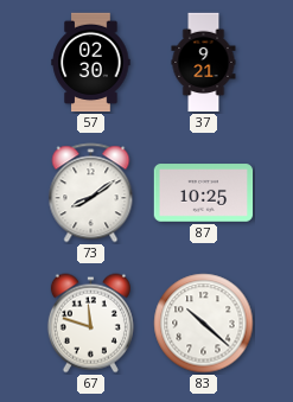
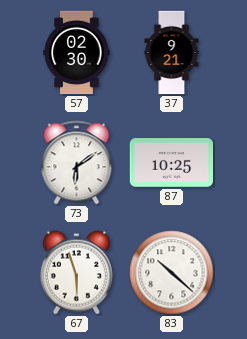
73: 8:09 -> 6:09
67: 11:48 -> 5:57
